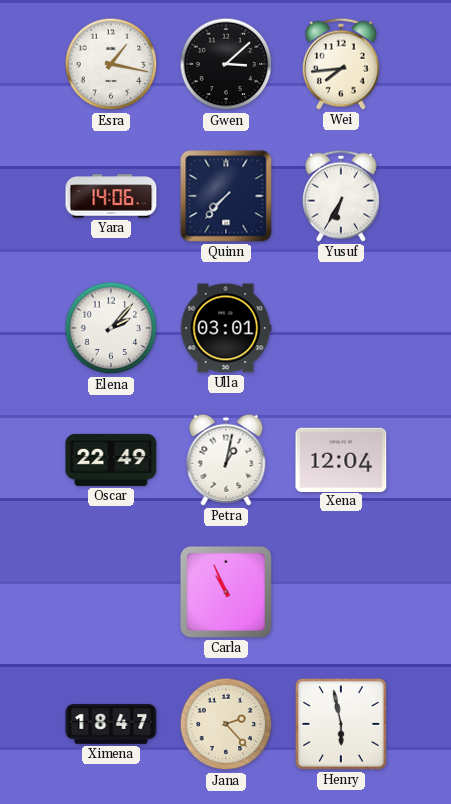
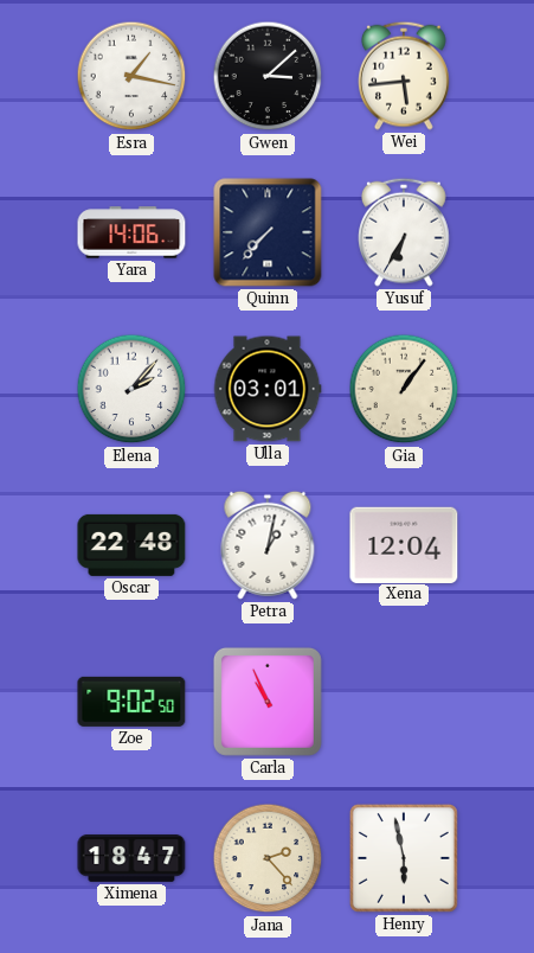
Wei: 7:44 -> 5:44
Gia: none -> 1:06
Oscar: 22:49 -> 22:48
Zoe: none -> 9:02
